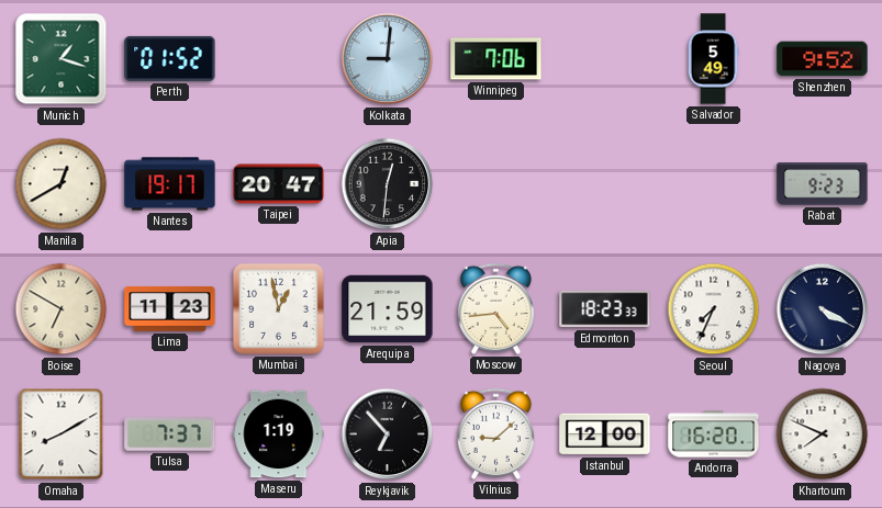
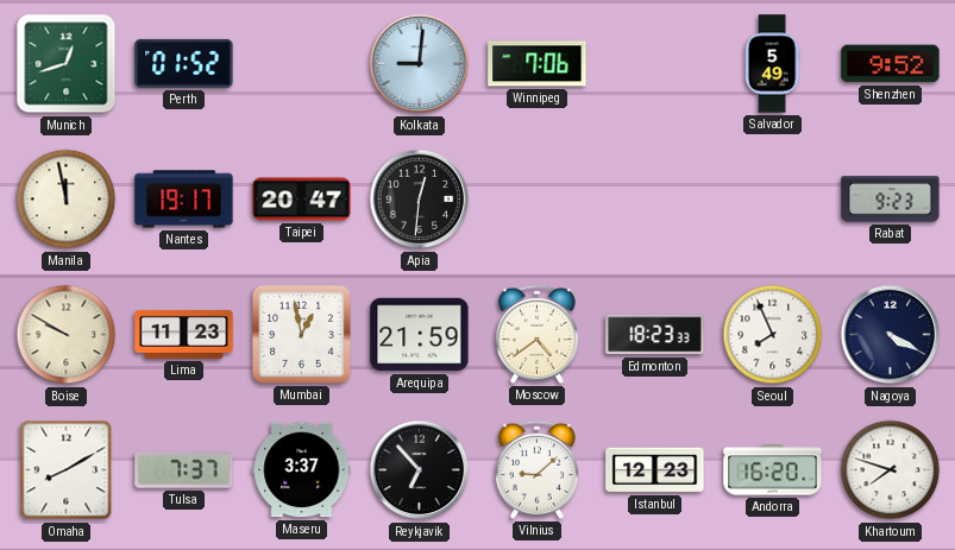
Munich: 1:18 -> 12:42
Manila: 12:40 -> 11:58
Boise: 6:50 -> 9:50
Moscow: 4:44 -> 4:39
Seoul: 7:34 -> 7:56
Maseru: 1:19 -> 3:37
Istanbul: 12:00 -> 12:23
Khartoum: 7:49 -> 7:48
